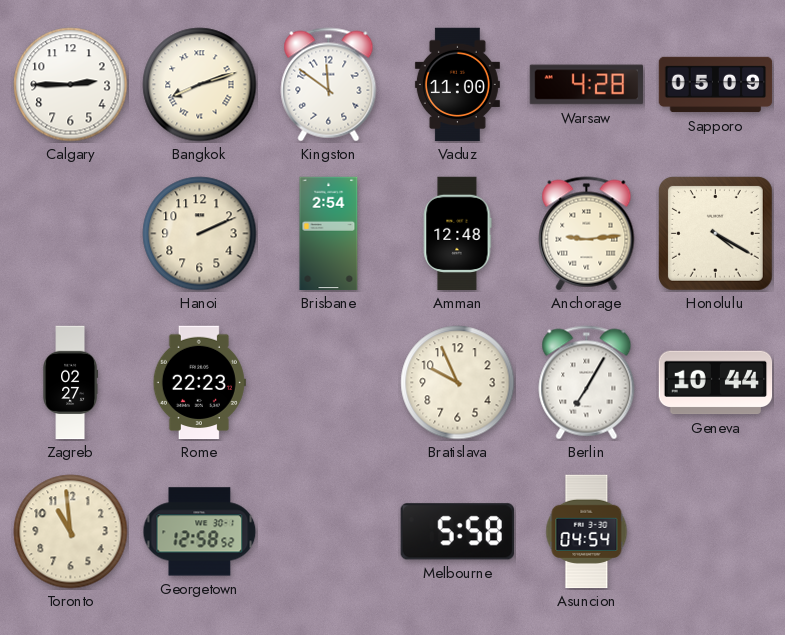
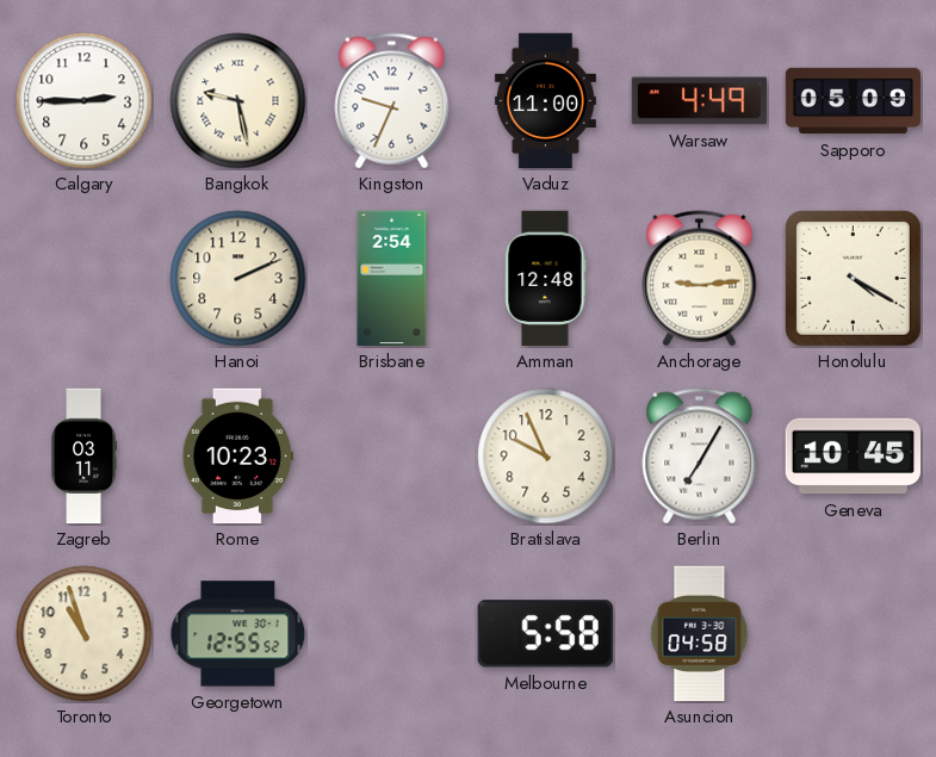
Bangkok: 8:12 -> 9:28
Kingston: 11:51 -> 9:34
Warsaw: 4:28 -> 4:49
Zagreb: 02:27 -> 03:11
Rome: 22:23 -> 10:23
Geneva: 10:44 -> 10:45
Toronto: 10:59 -> 10:57
Georgetown: 12:58 -> 12:55
Asuncion: 04:54 -> 04:58
